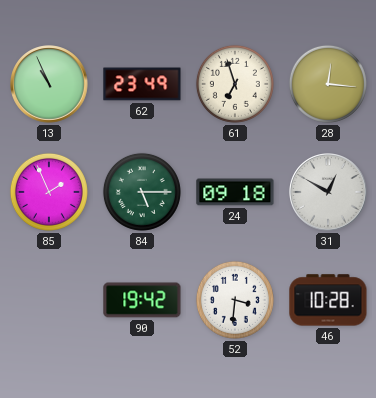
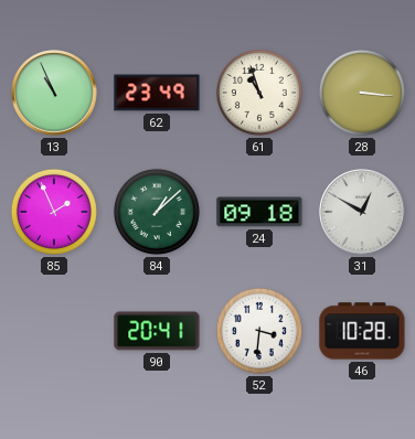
61: 6:57 -> 10:57
28: 12:16 -> 3:16
84: 5:15 -> 1:08
90: 19:42 -> 20:41
